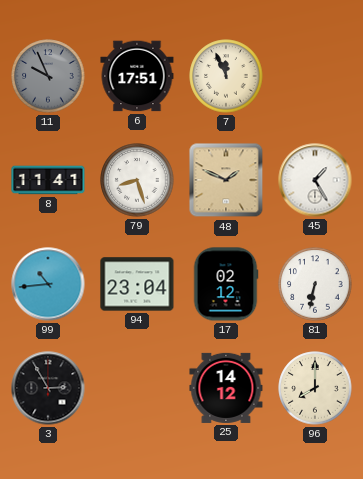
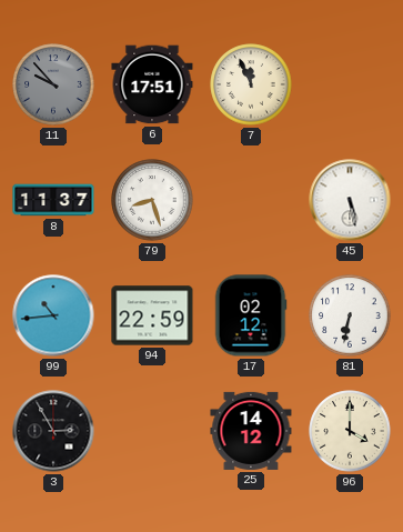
11: 9:56 -> 9:53
8: 11:41 -> 11:37
48: 1:49 -> none
45: 1:25 -> 5:28
94: 23:04 -> 22:59
96: 8:00 -> 4:00
